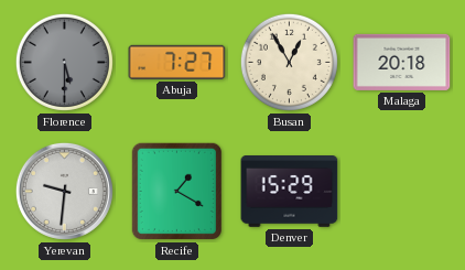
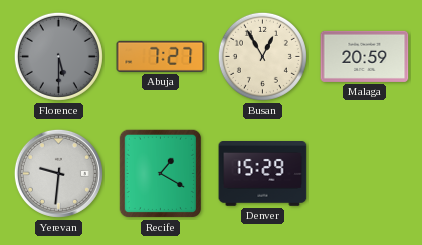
Malaga: 20:18 -> 20:59
